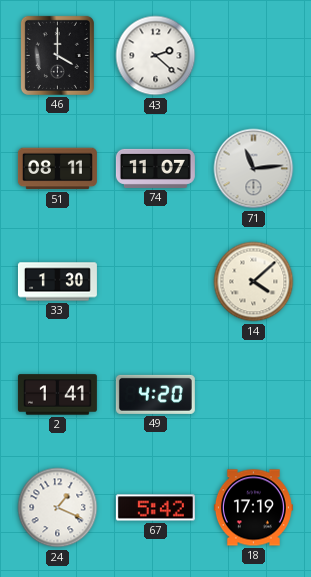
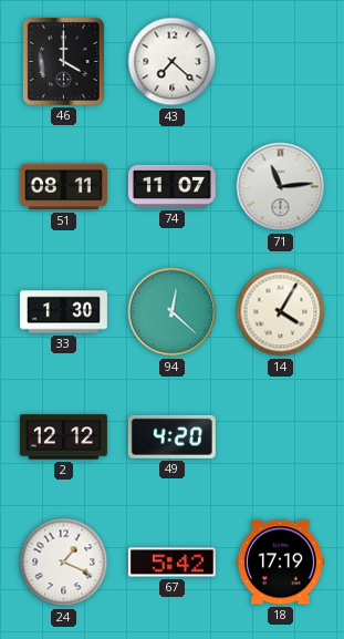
43: 2:22 -> 7:22
94: none -> 12:22
14: 4:08 -> 4:05
2: 1:41 -> 12:12
